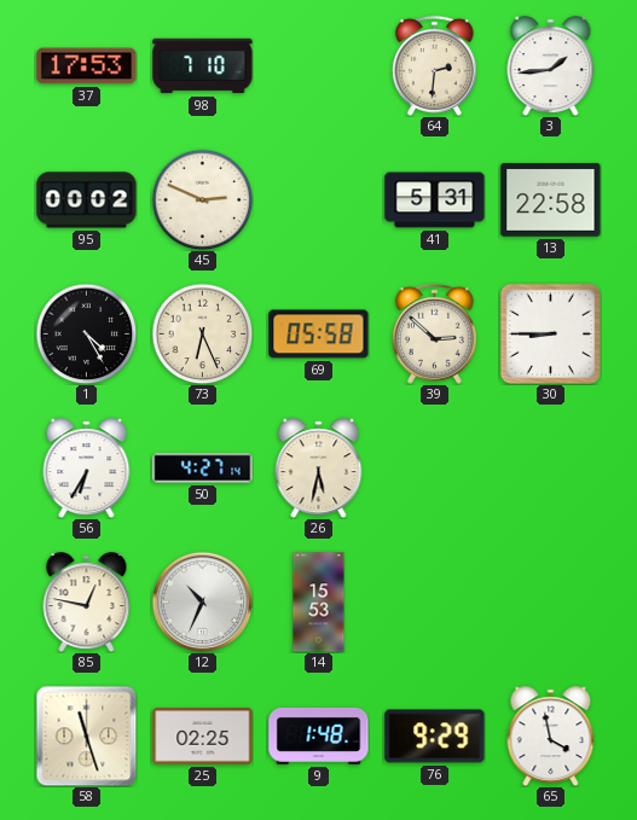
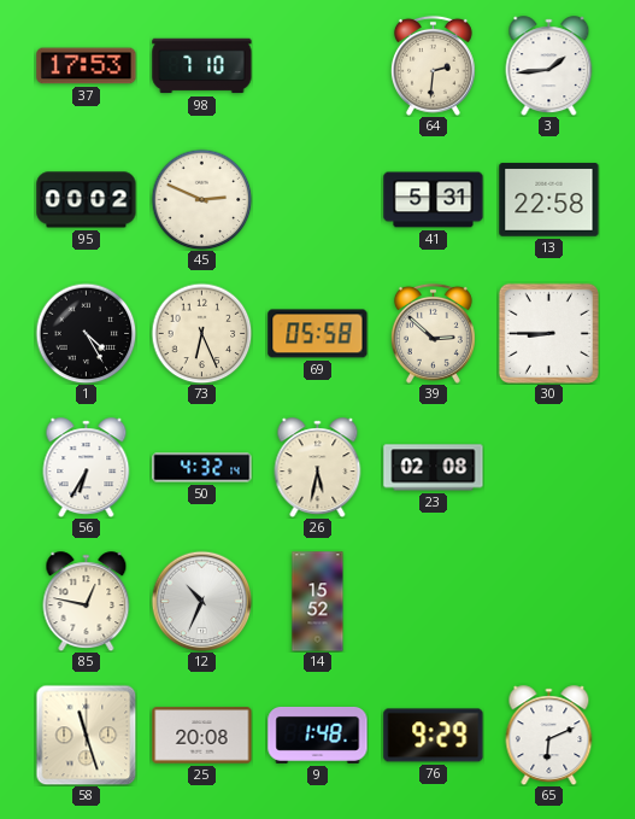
50: 4:27 -> 4:32
23: none -> 02:08
14: 15:53 -> 15:52
25: 02:25 -> 20:08
65: 3:58 -> 6:11
